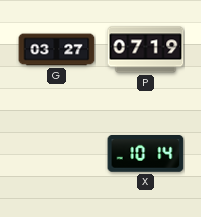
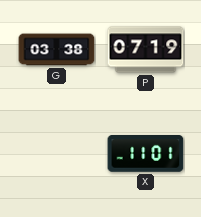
G: 03:27 -> 03:38
X: 10:14 -> 11:01
